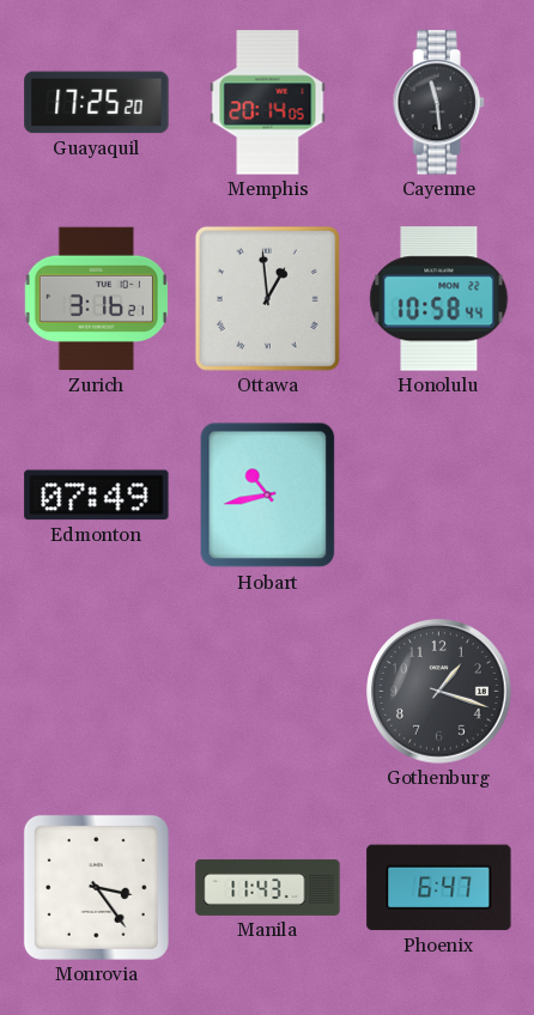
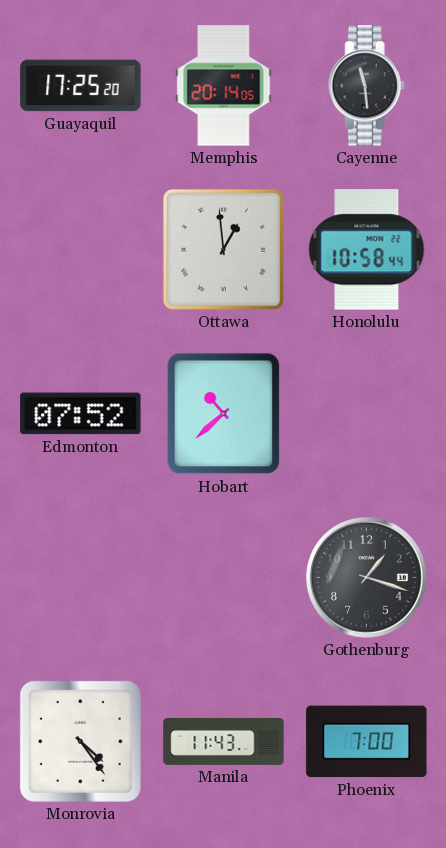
Zurich: 3:16 -> none
Edmonton: 07:49 -> 07:52
Hobart: 10:43 -> 10:38
Monrovia: 3:24 -> 4:24
Phoenix: 6:47 -> 7:00
